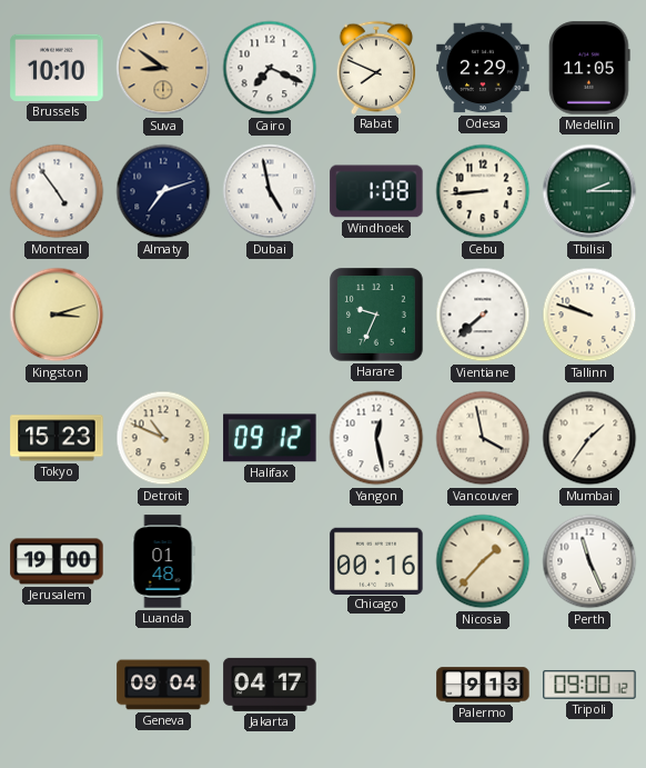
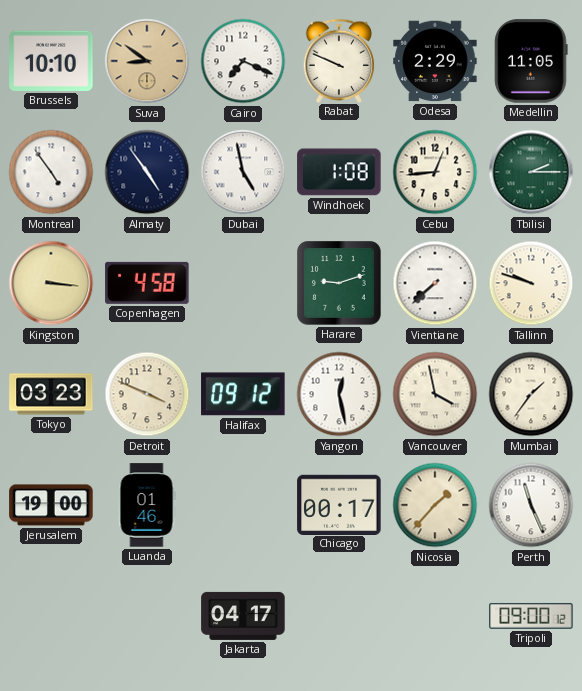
Rabat: 7:49 -> 9:49
Almaty: 7:12 -> 4:54
Cebu: 8:44 -> 12:44
Kingston: 3:12 -> 3:16
Copenhagen: none -> 4:58
Harare: 9:34 -> 9:12
Tokyo: 15:23 -> 03:23
Detroit: 10:49 -> 3:49
Luanda: 01:48 -> 01:46
Chicago: 00:16 -> 00:17
Geneva: 09:04 -> none
Palermo: 9:13 -> none
